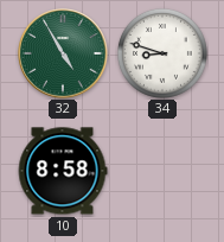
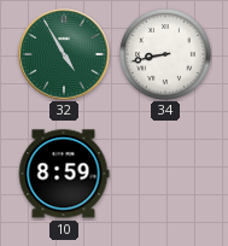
34: 8:48 -> 8:43
10: 8:58 -> 8:59
